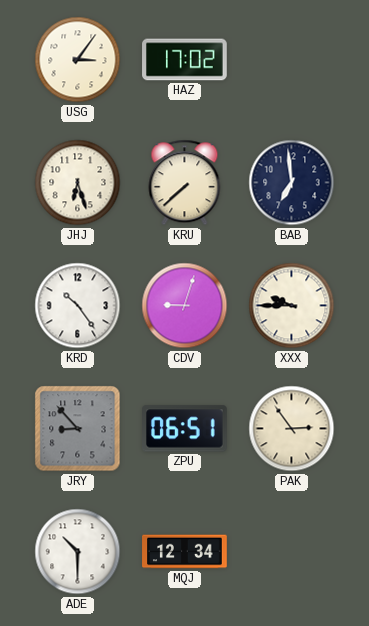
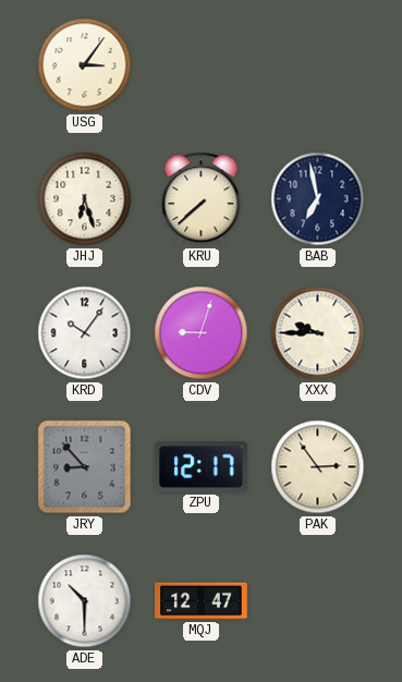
HAZ: 17:02 -> none
BAB: 6:59 -> 6:58
KRD: 10:24 -> 10:06
ZPU: 06:51 -> 12:17
MQJ: 12:34 -> 12:47
